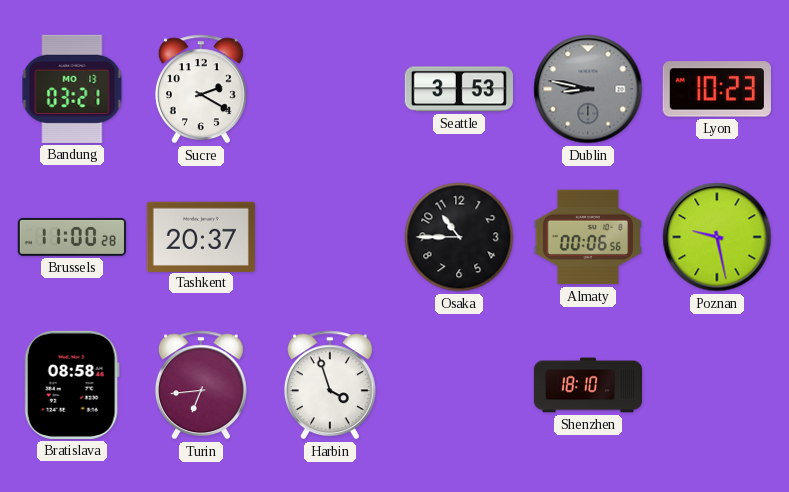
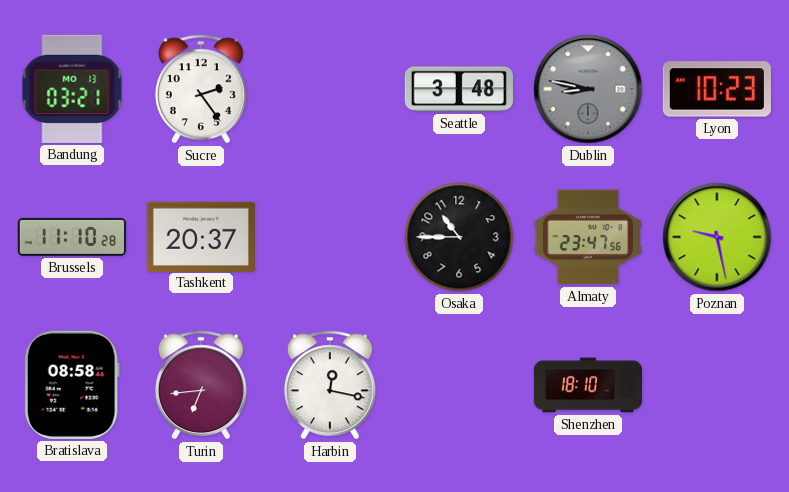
Sucre: 2:20 -> 2:24
Seattle: 3:53 -> 3:48
Brussels: 11:00 -> 11:10
Almaty: 00:06 -> 23:47
Harbin: 3:57 -> 12:17
